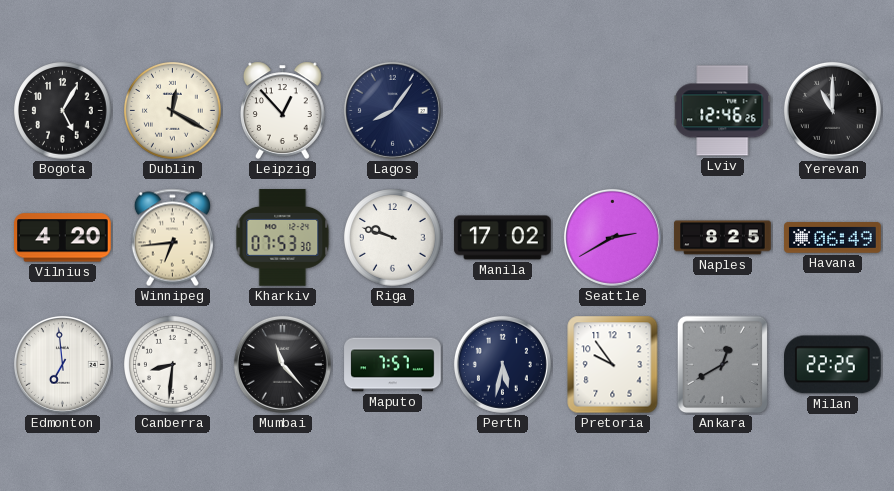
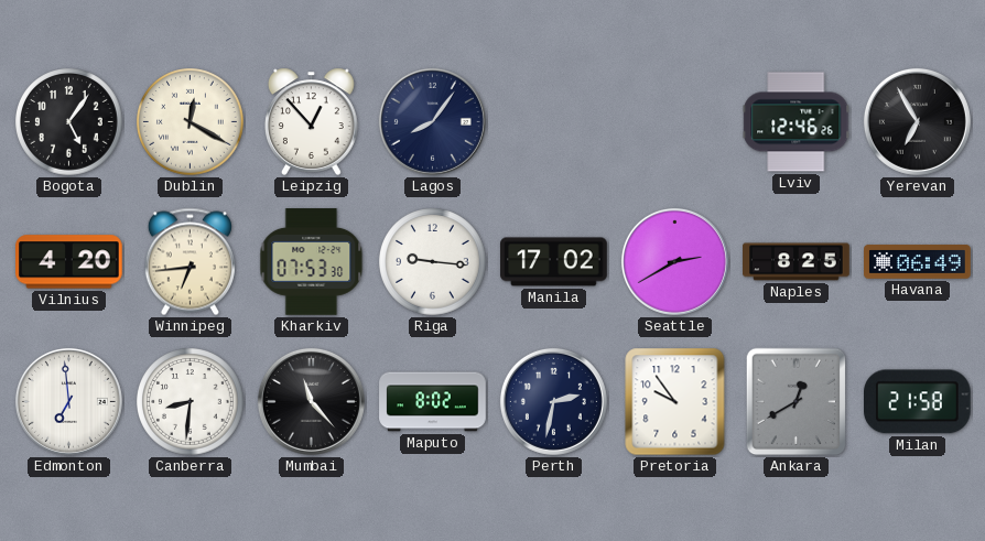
Bogota: 5:05 -> 5:06
Yerevan: 11:00 -> 6:55
Riga: 9:48 -> 9:16
Maputo: 7:57 -> 8:02
Perth: 5:32 -> 2:32
Milan: 22:25 -> 21:58
